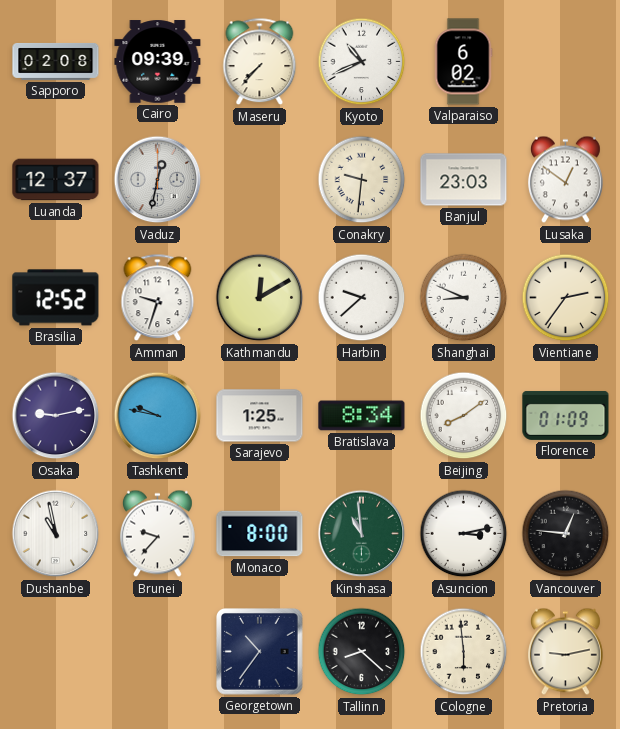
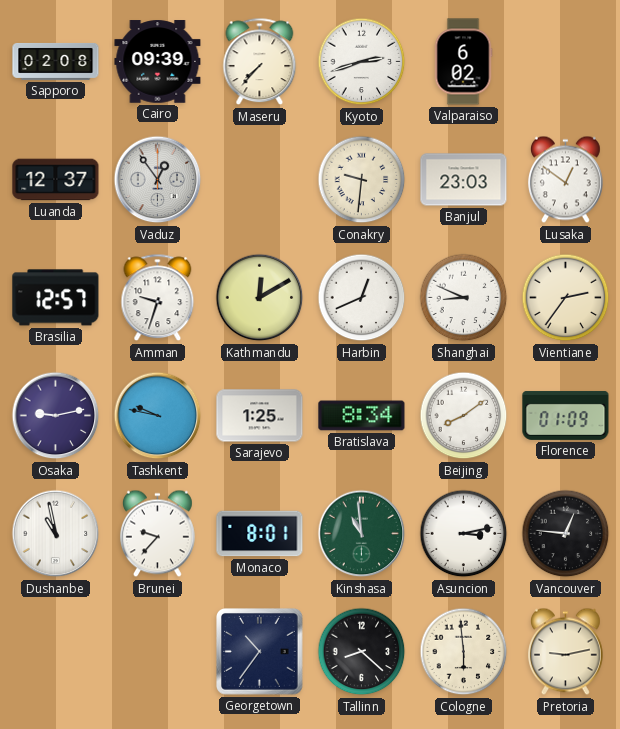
Kyoto: 10:41 -> 2:42
Vaduz: 12:32 -> 12:54
Brasilia: 12:52 -> 12:57
Harbin: 9:38 -> 12:41
Monaco: 8:00 -> 8:01
